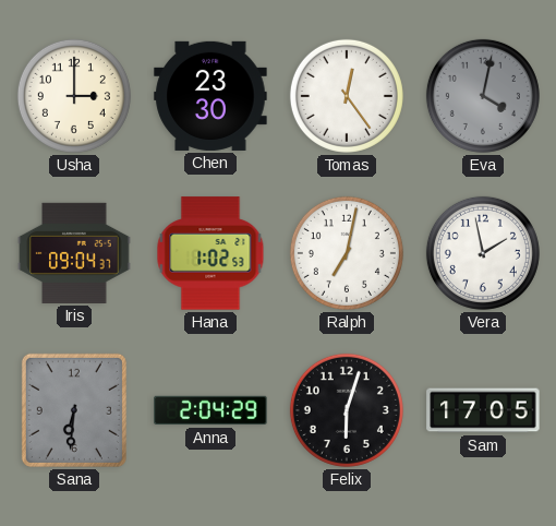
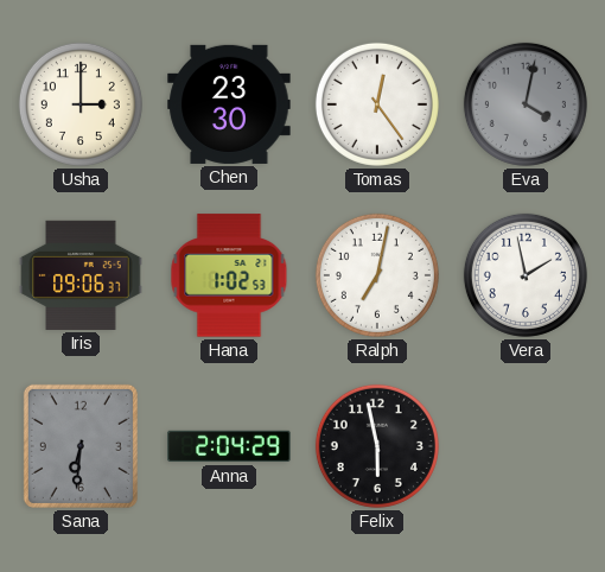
Iris: 09:04 -> 09:06
Felix: 6:03 -> 5:58
Sam: 17:05 -> none
